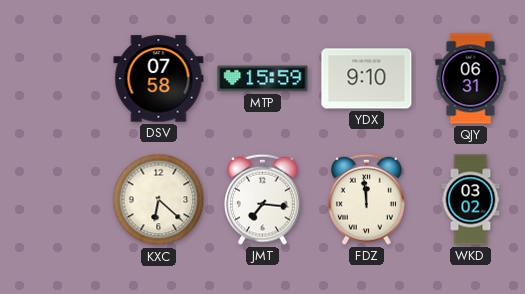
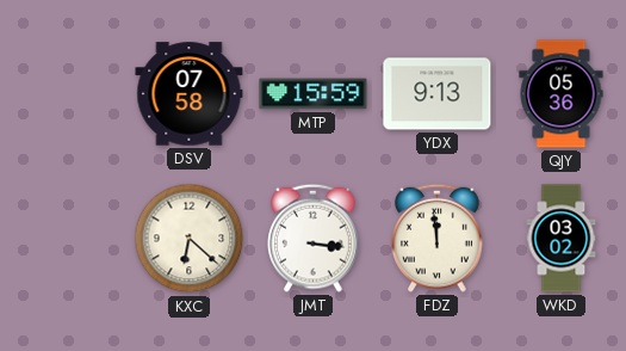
YDX: 9:10 -> 9:13
QJY: 06:31 -> 05:36
JMT: 7:16 -> 3:16
